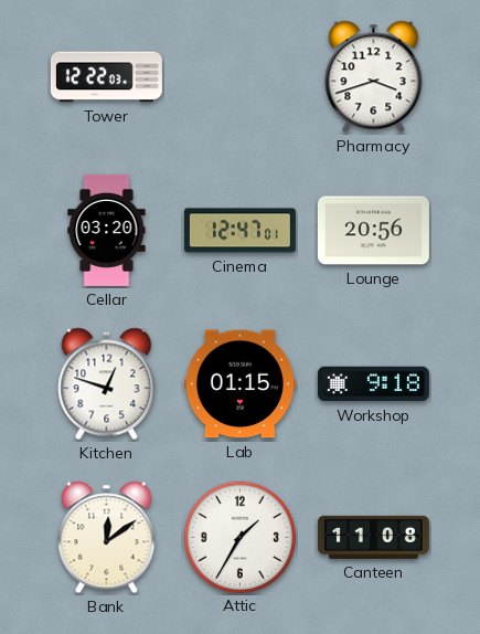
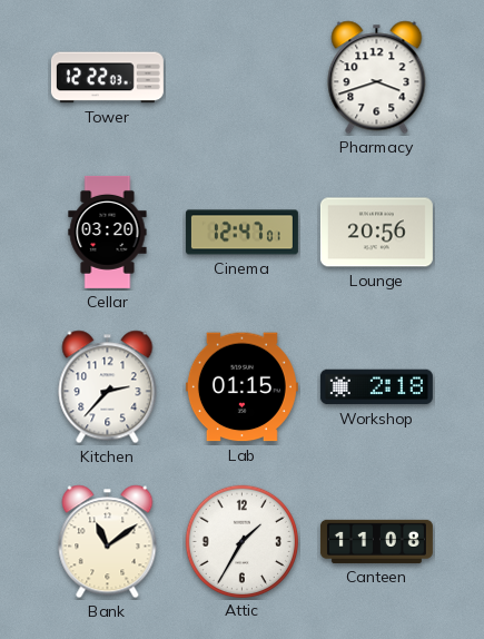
Kitchen: 12:48 -> 2:37
Workshop: 9:18 -> 2:18
Bank: 12:09 -> 11:09
